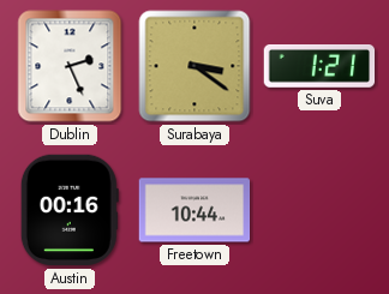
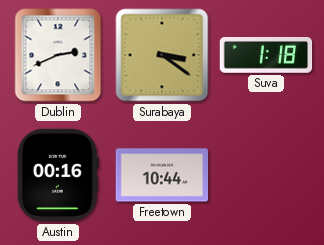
Dublin: 2:26 -> 2:41
Suva: 1:21 -> 1:18
